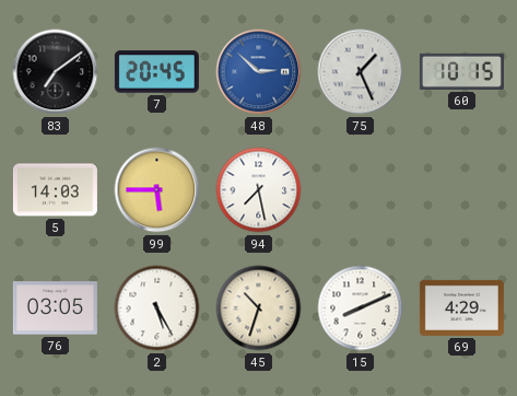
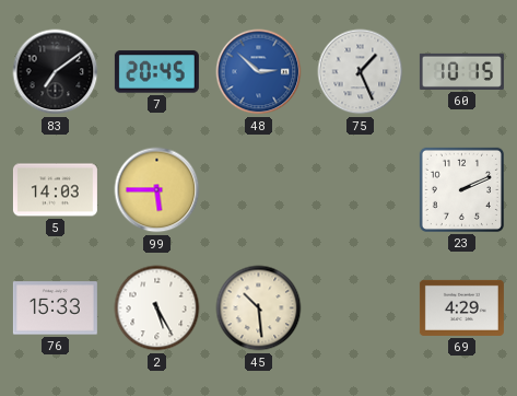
94: 7:28 -> none
23: none -> 2:11
76: 03:05 -> 15:33
45: 10:33 -> 10:29
15: 8:11 -> none
